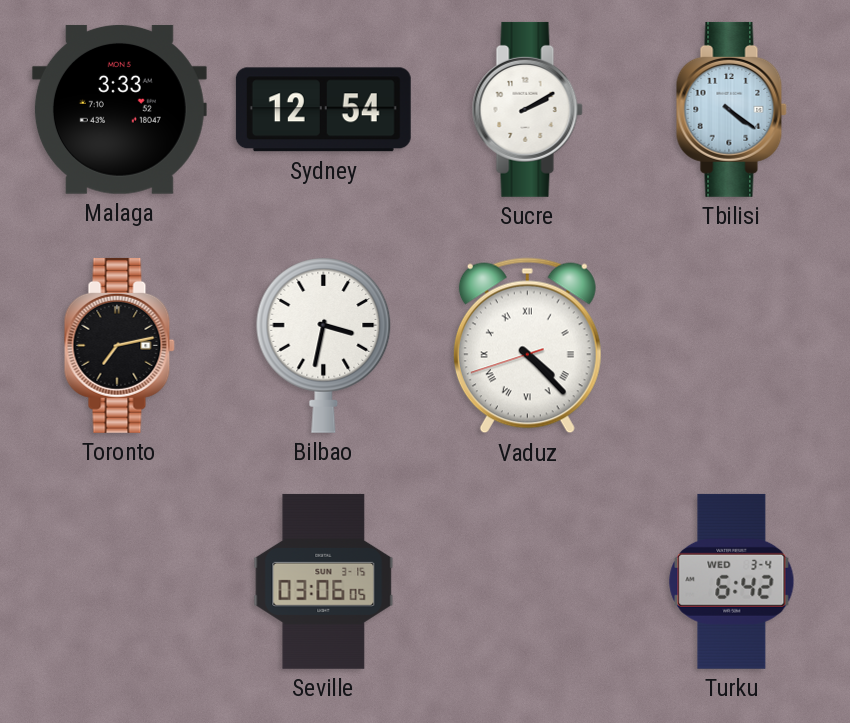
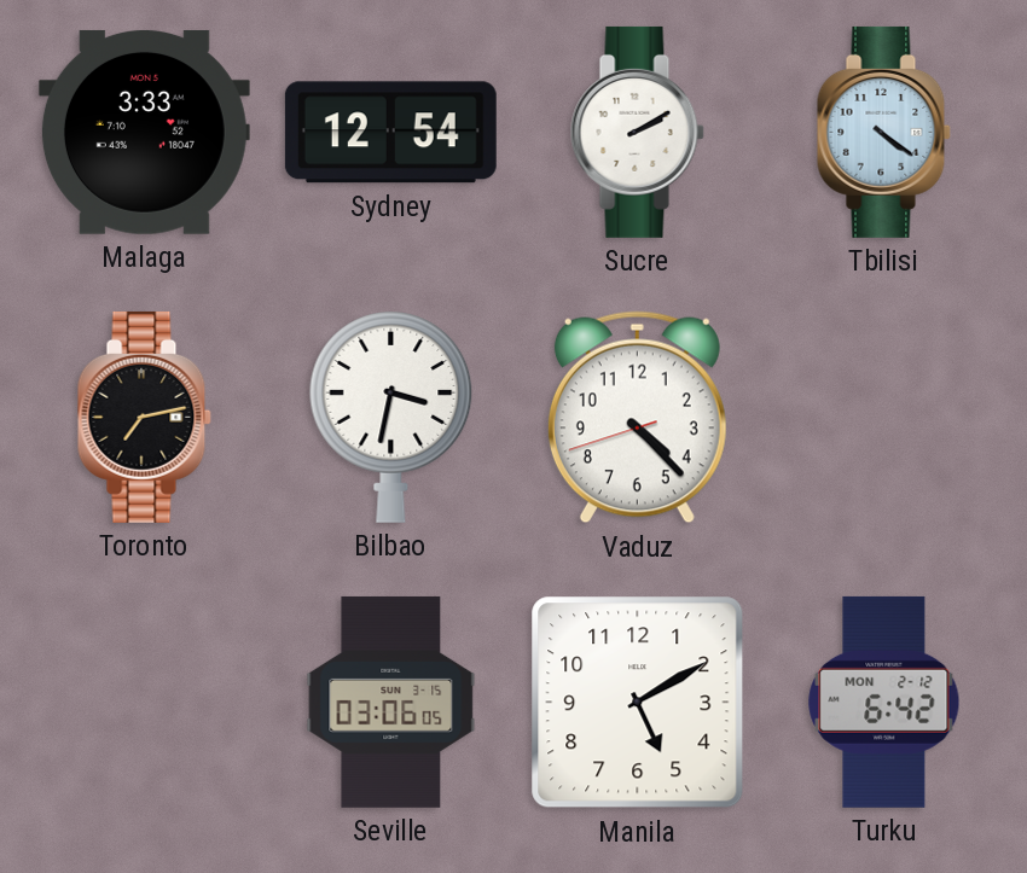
Vaduz numerals: Roman -> Arabic
Manila: none -> 5:10
Turku date: WED 3-4 -> MON 2-12
